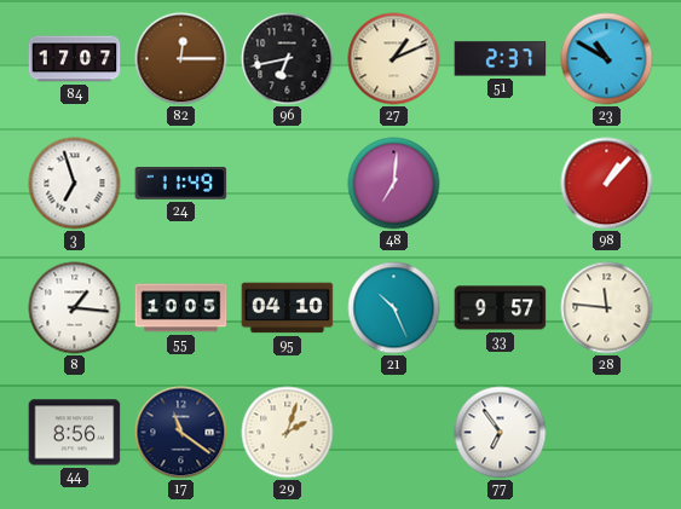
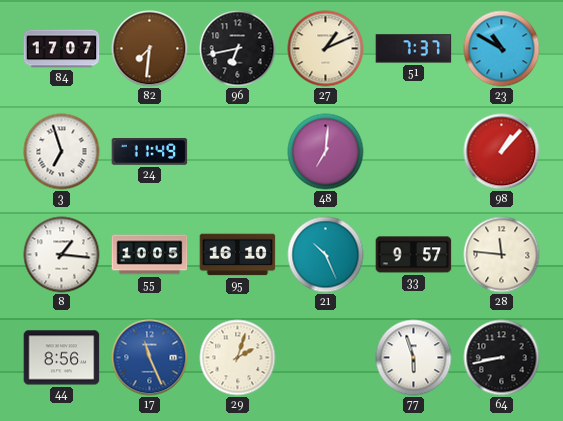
82: 12:15 -> 7:31
51: 2:37 -> 7:37
95: 04:10 -> 16:10
17: 11:21 -> 11:26
17 dial: navy -> blue
77: 6:54 -> 5:57
64: none -> 8:43
